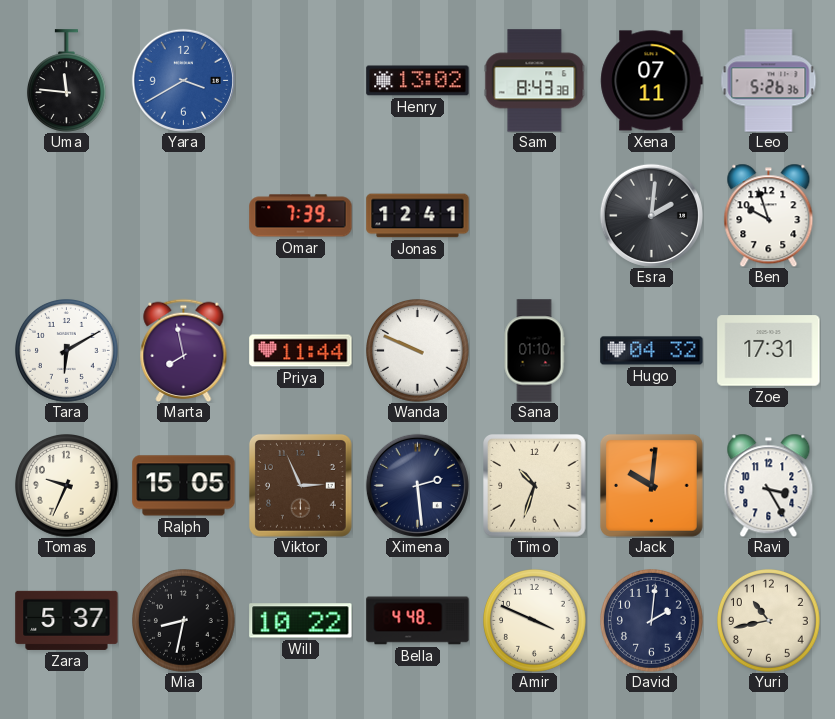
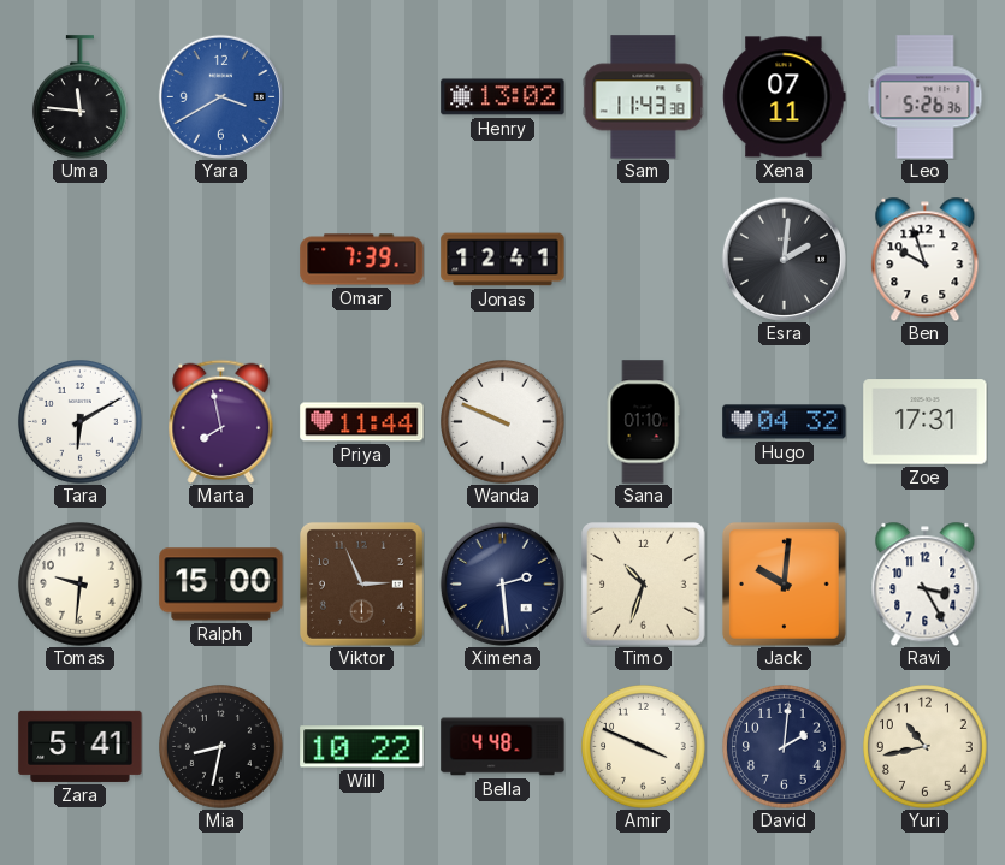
Sam: 8:43 -> 11:43
Tomas: 9:34 -> 9:31
Ralph: 15:05 -> 15:00
Zara: 5:37 -> 5:41
